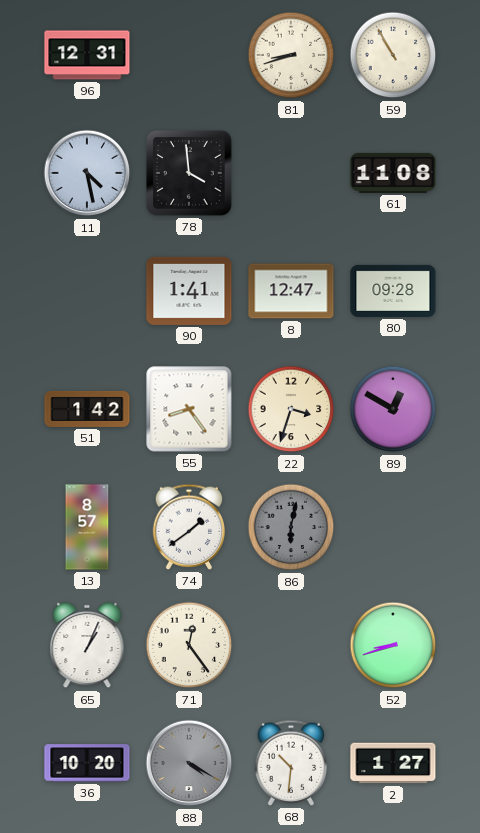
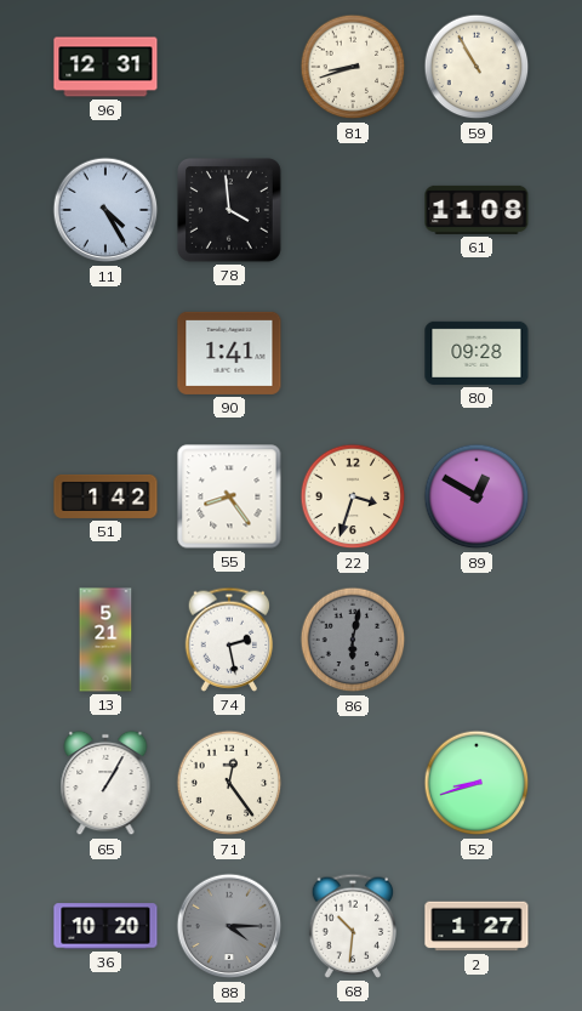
11: 4:28 -> 4:25
8: 12:47 -> none
13: 8:57 -> 5:21
74: 1:39 -> 2:28
65: 1:04 -> 1:05
88: 4:20 -> 4:15
